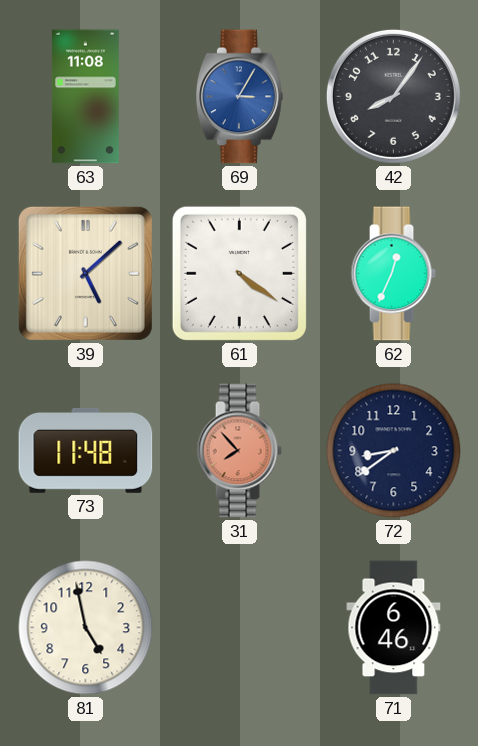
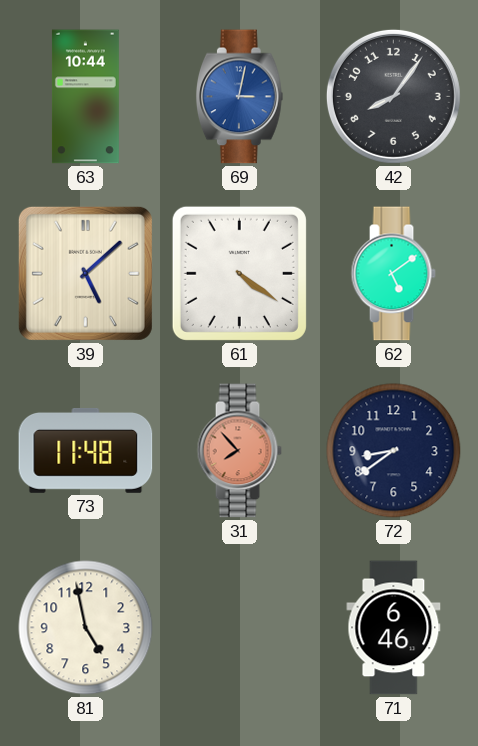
63: 11:08 -> 10:44
69: 3:05 -> 3:02
62: 12:34 -> 5:09
